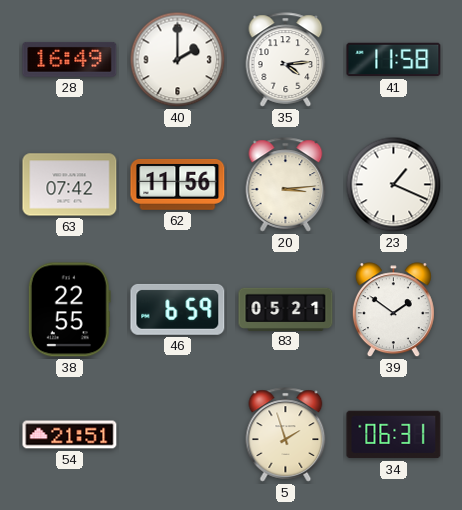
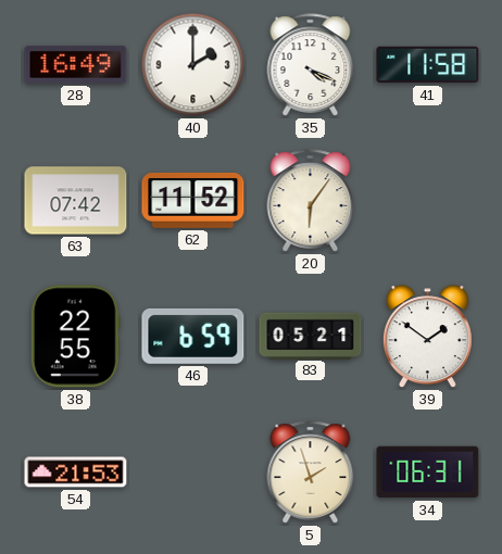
35: 4:14 -> 4:19
62: 11:56 -> 11:52
20: 3:14 -> 6:06
23: 1:19 -> none
54: 21:51 -> 21:53
